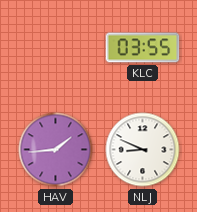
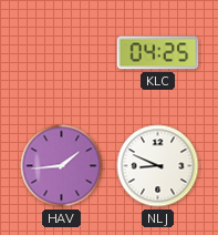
KLC: 03:55 -> 04:25
